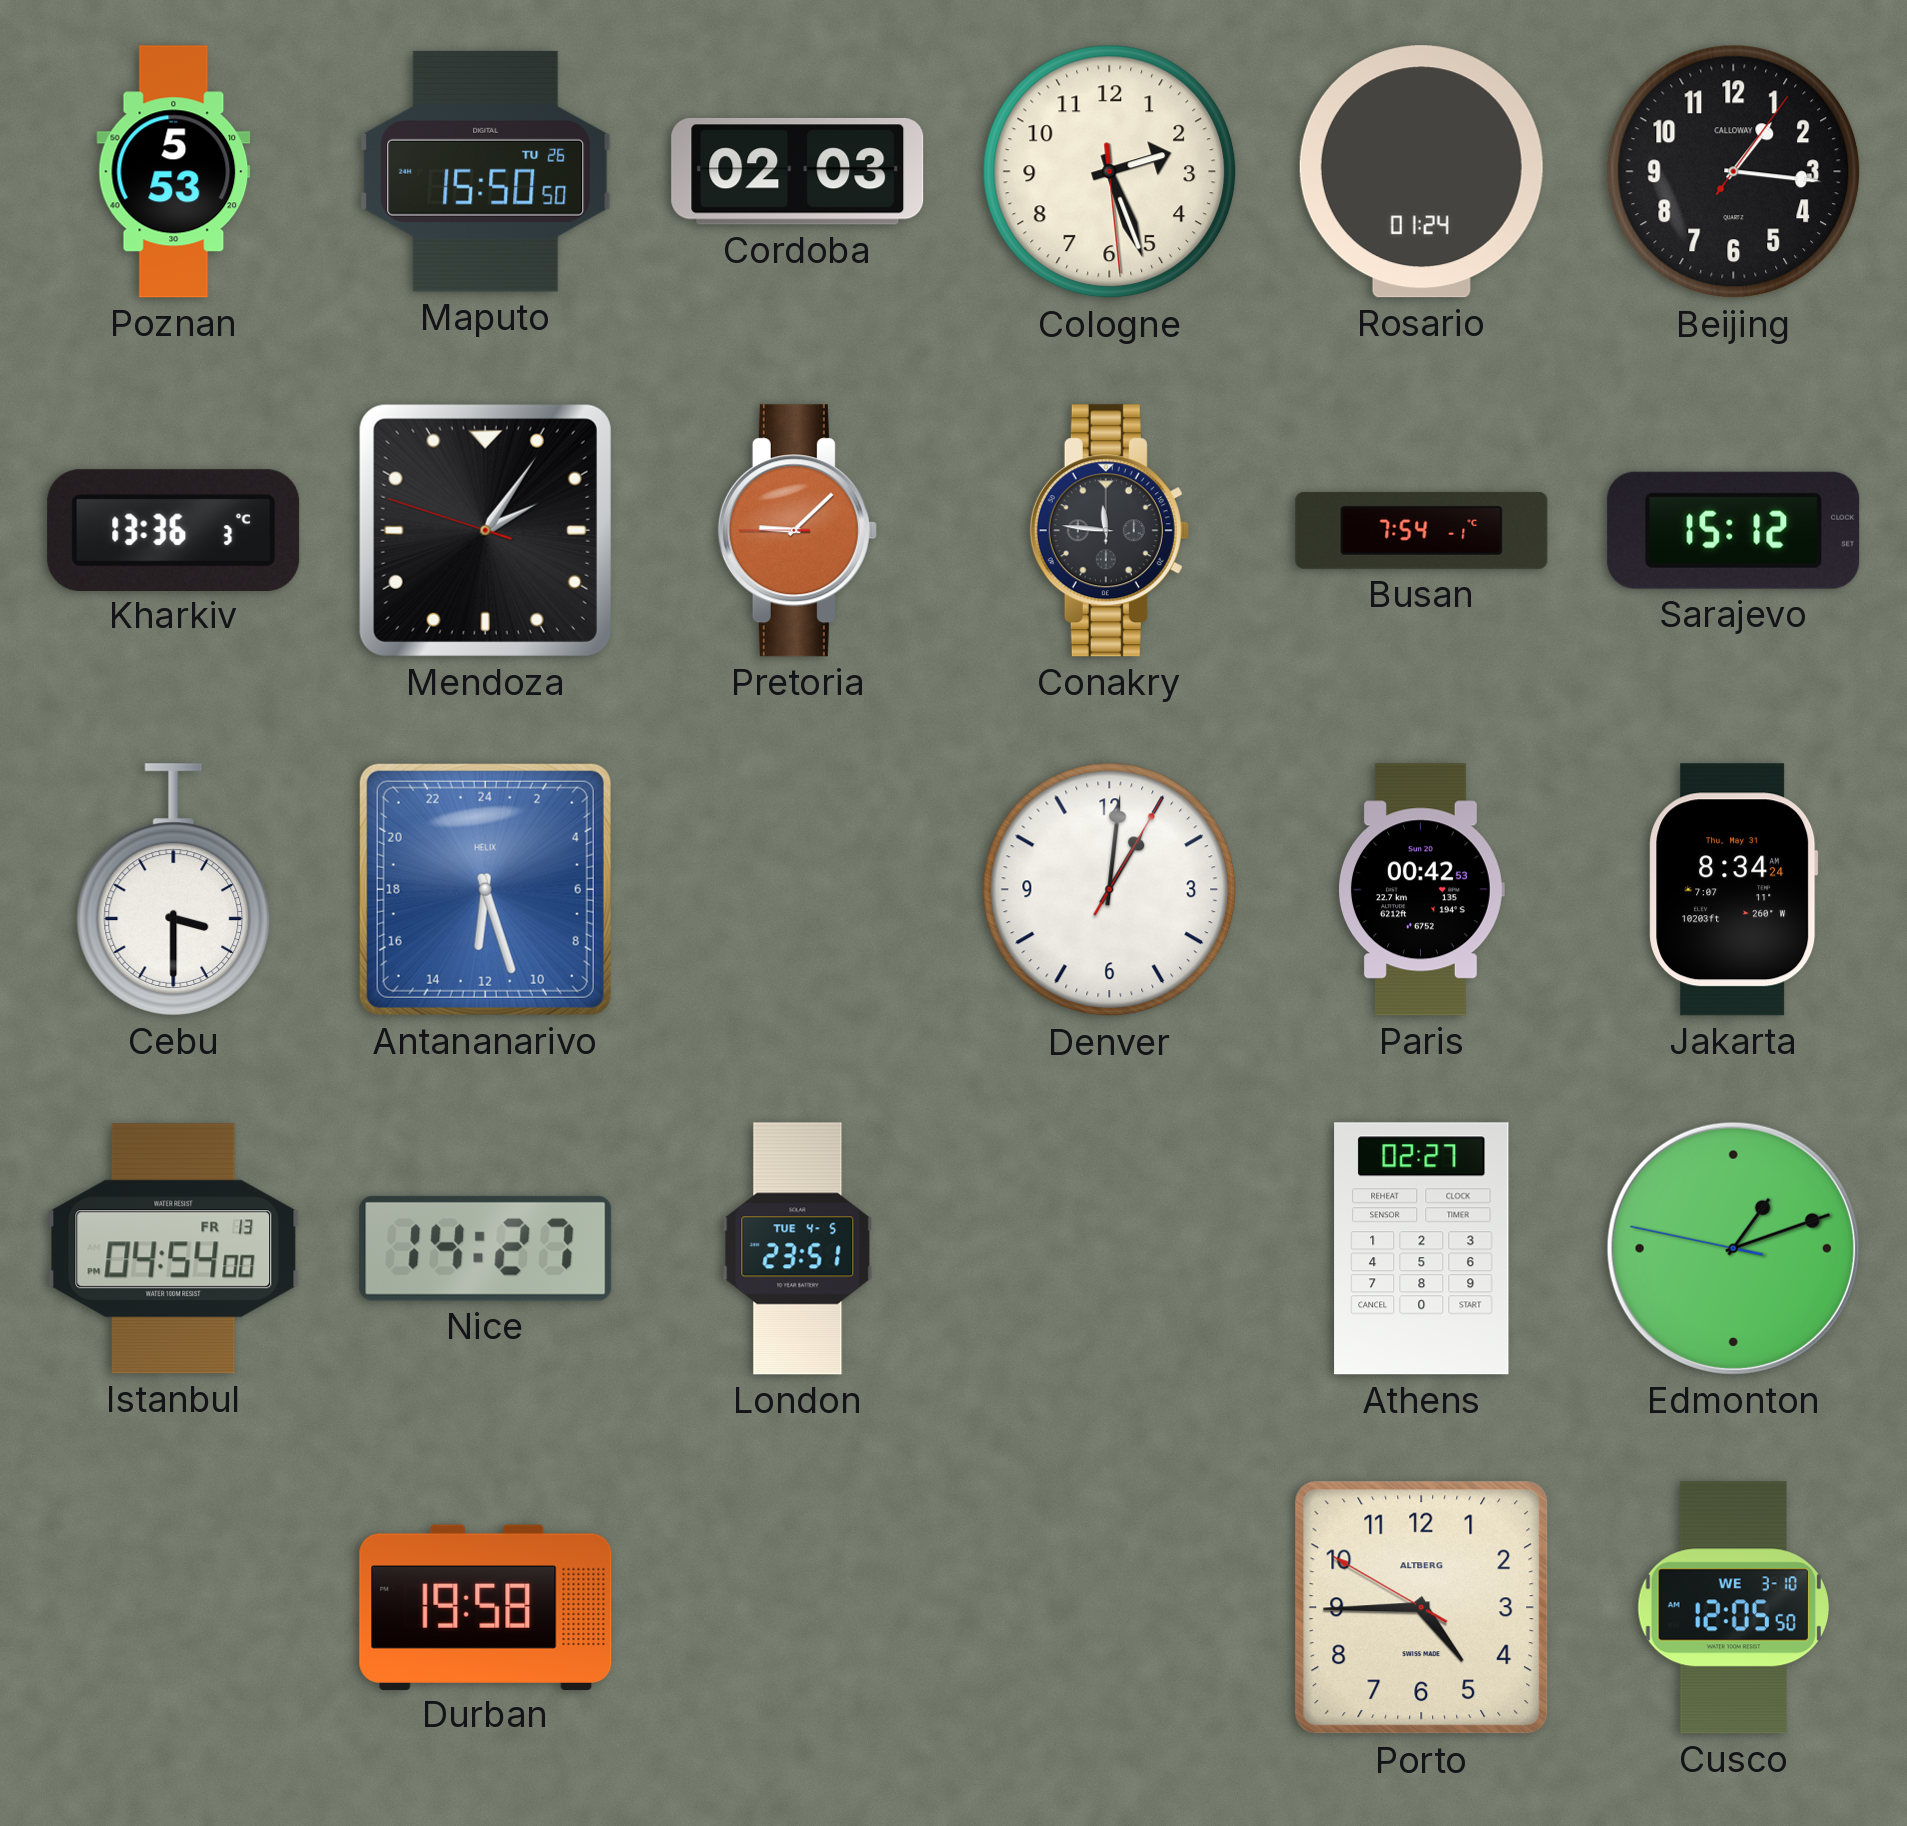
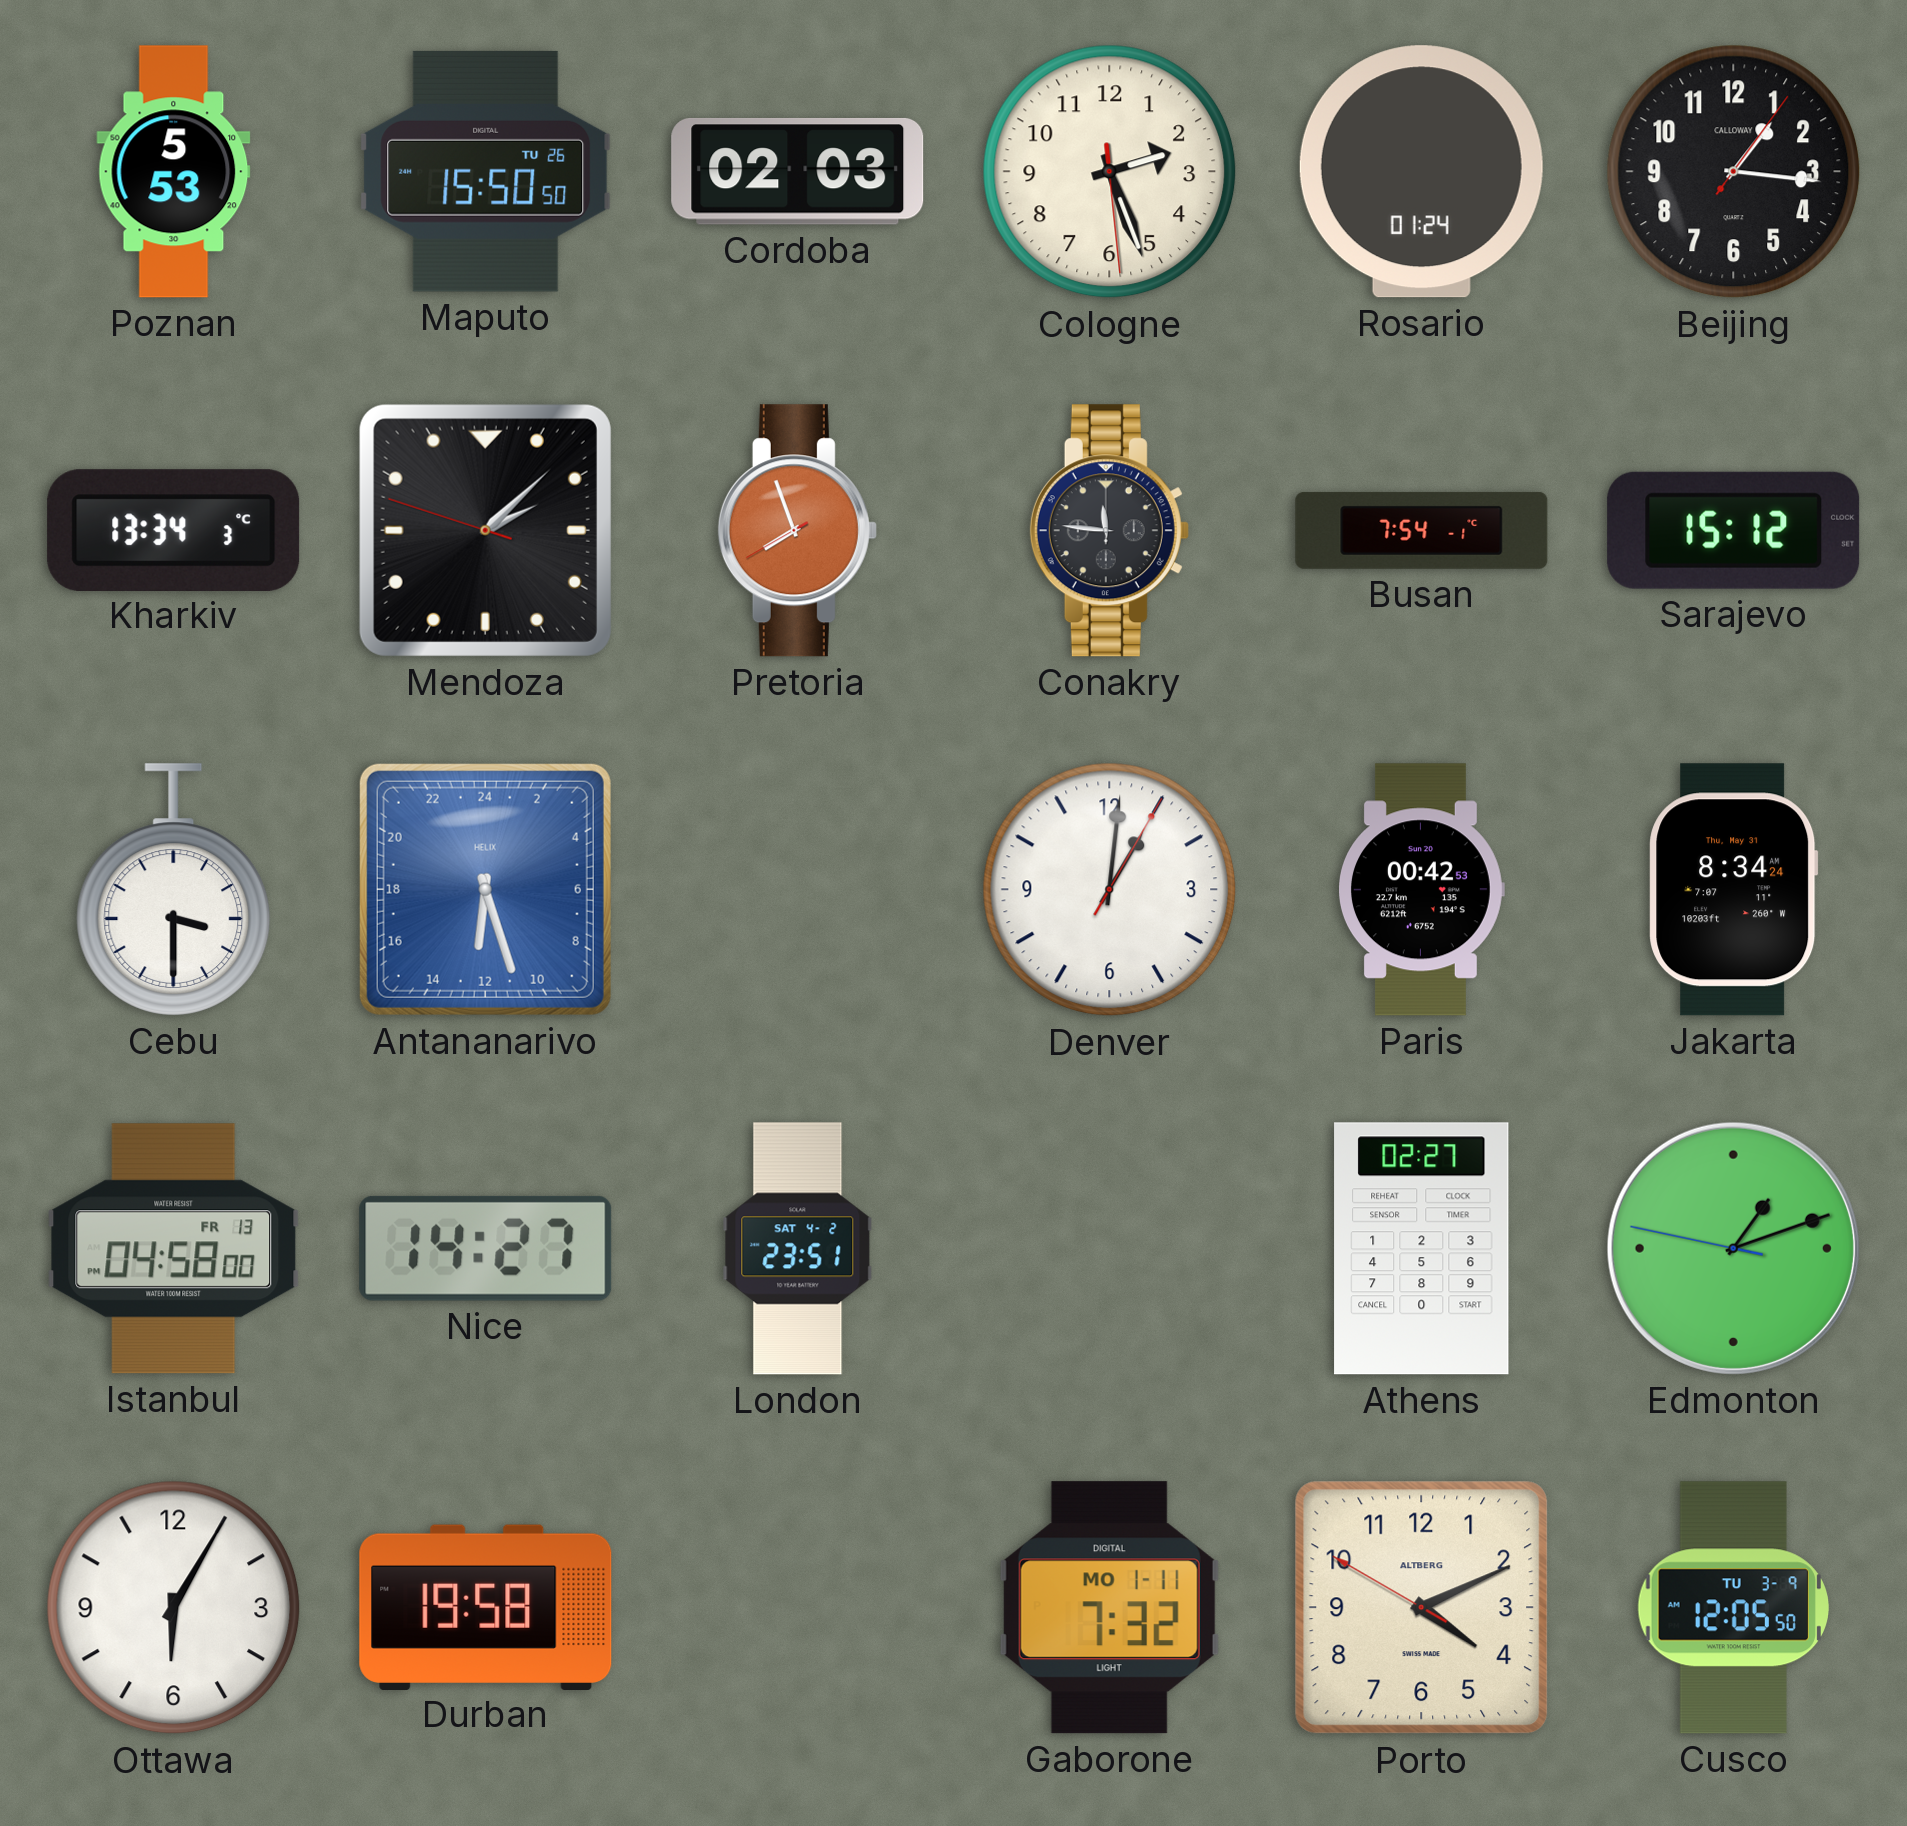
Kharkiv: 13:36 -> 13:34
Mendoza: 2:05 -> 2:07
Pretoria: 9:07 -> 7:56
Istanbul: 04:54 -> 04:58
London date: TUE 4-5 -> SAT 4-2
Ottawa: none -> 6:05
Gaborone: none -> 7:32
Porto: 4:44 -> 4:10
Cusco date: WE 3-10 -> TU 3-9
